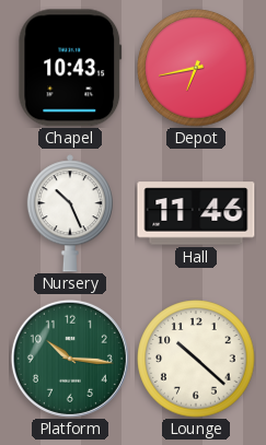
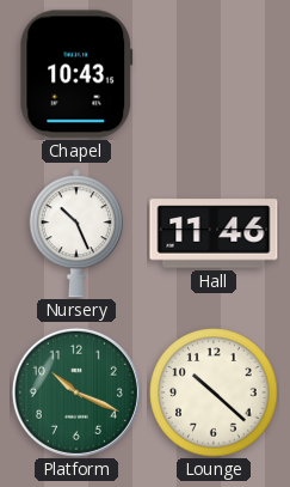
Depot: 6:43 -> none
Platform: 10:16 -> 10:19
